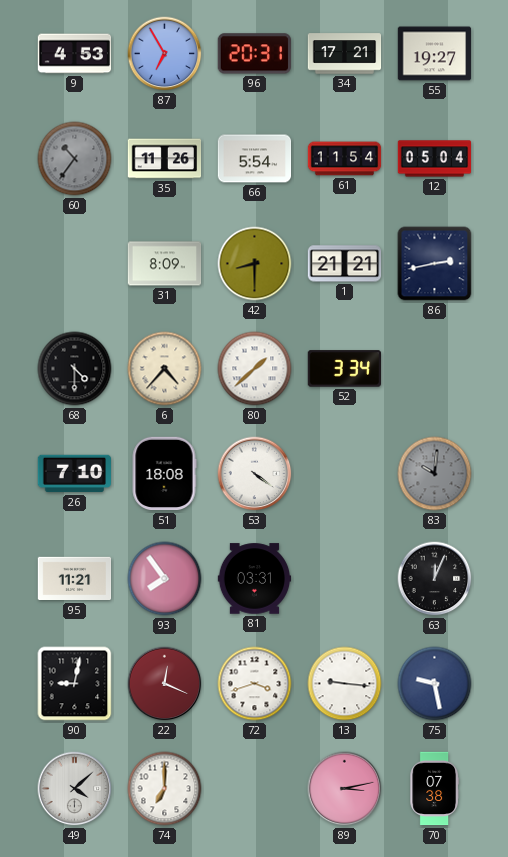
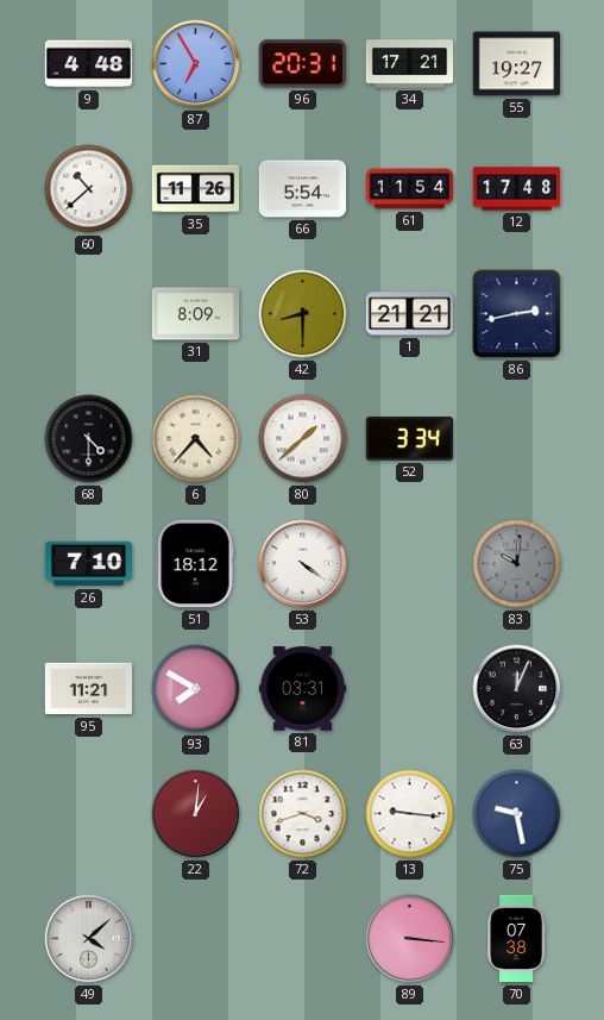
9: 4:53 -> 4:48
60: 10:36 -> 10:38
60 dial: grey -> white
12: 05:04 -> 17:48
51: 18:08 -> 18:12
93: 7:54 -> 7:50
90: 9:02 -> none
22: 12:19 -> 1:01
74: 7:00 -> none
89: 3:13 -> 3:16
